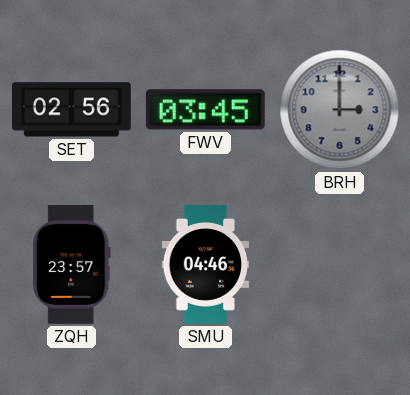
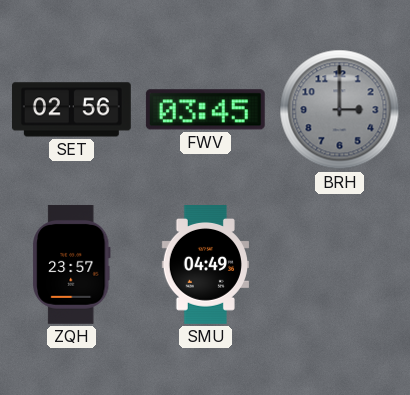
SMU: 04:46 -> 04:49
